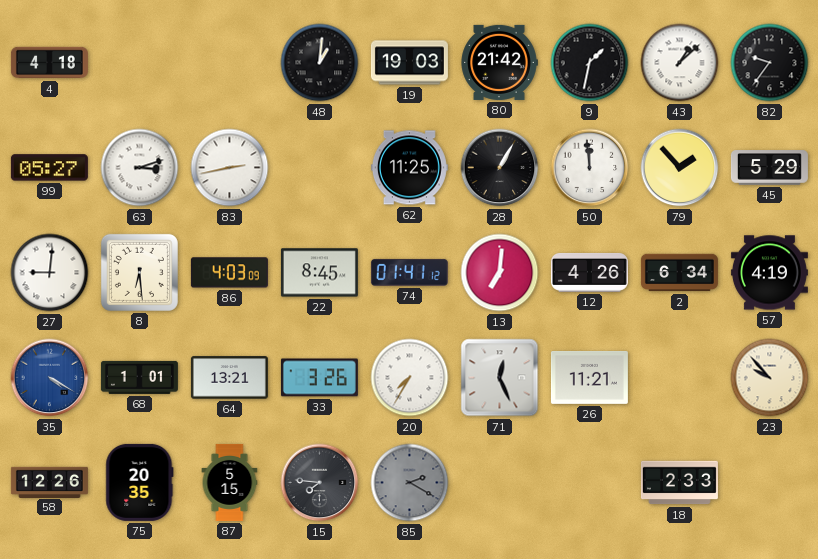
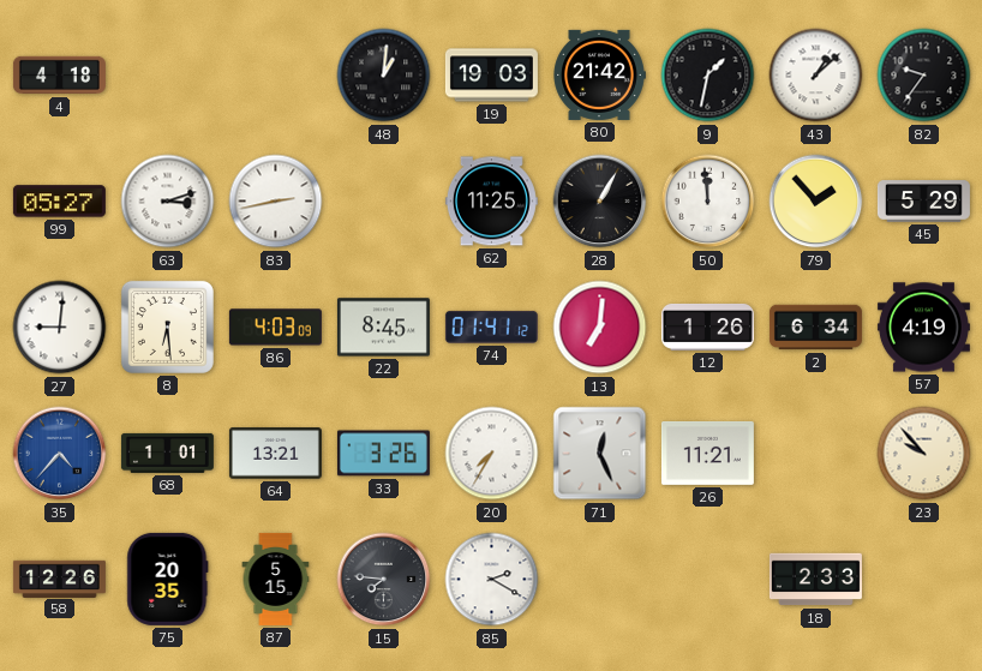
12: 4:26 -> 1:26
35: 4:20 -> 4:37
85 dial: grey -> white
